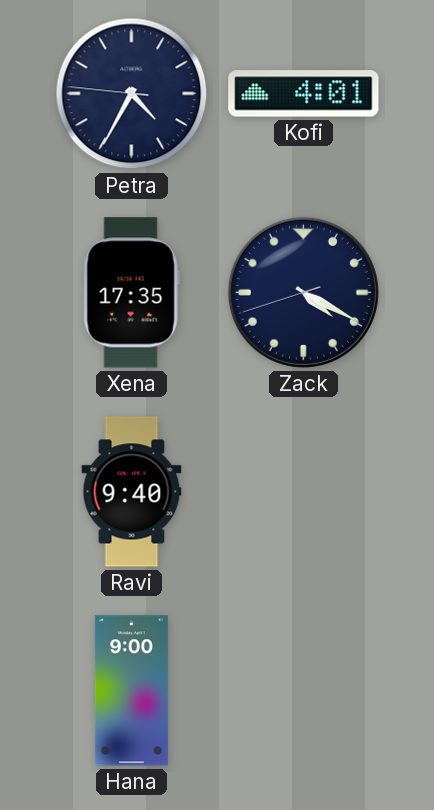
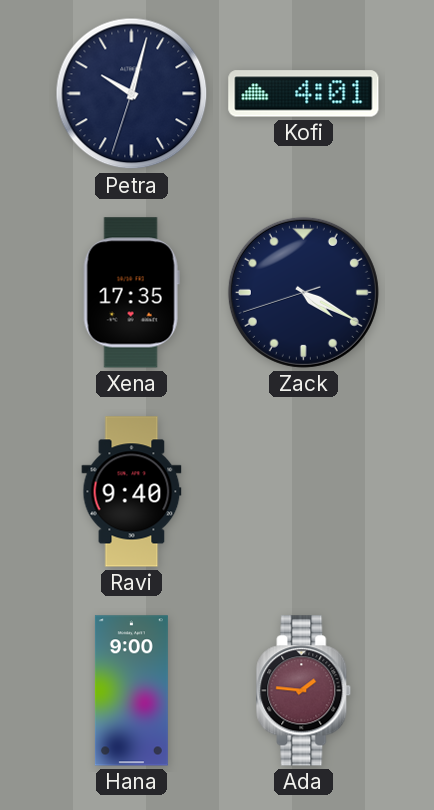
Petra: 4:34 -> 10:02
Ada: none -> 1:46
